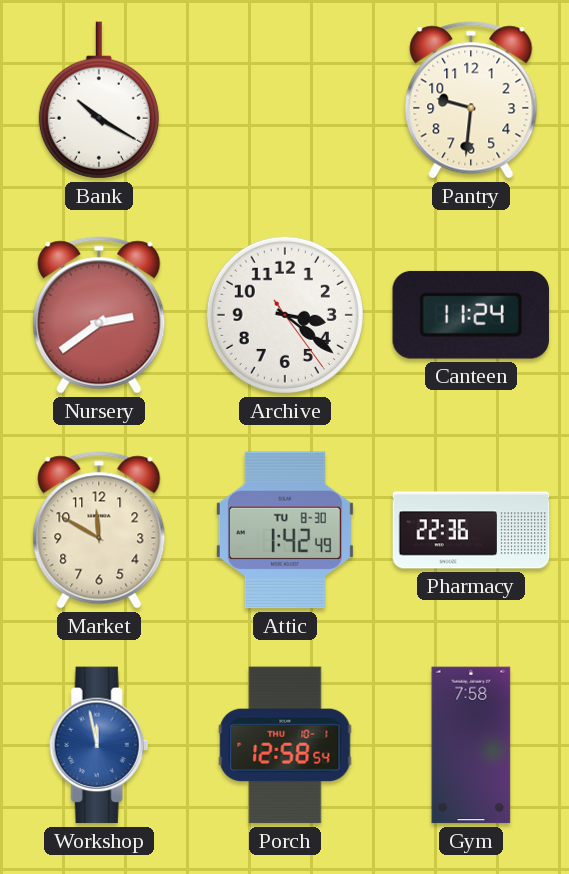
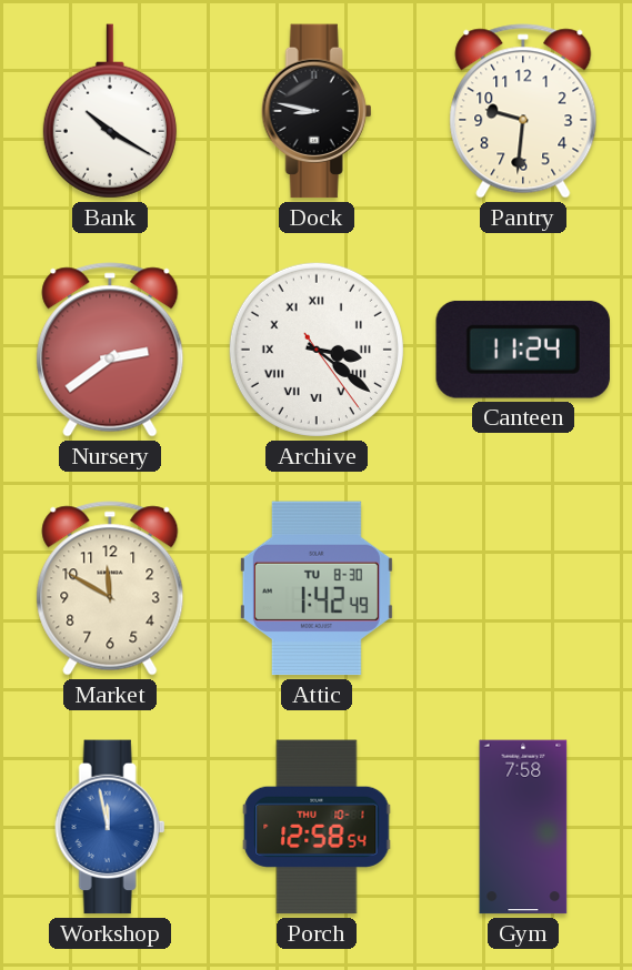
Dock: none -> 8:47
Archive numerals: Arabic -> Roman
Pharmacy: 22:36 -> none
